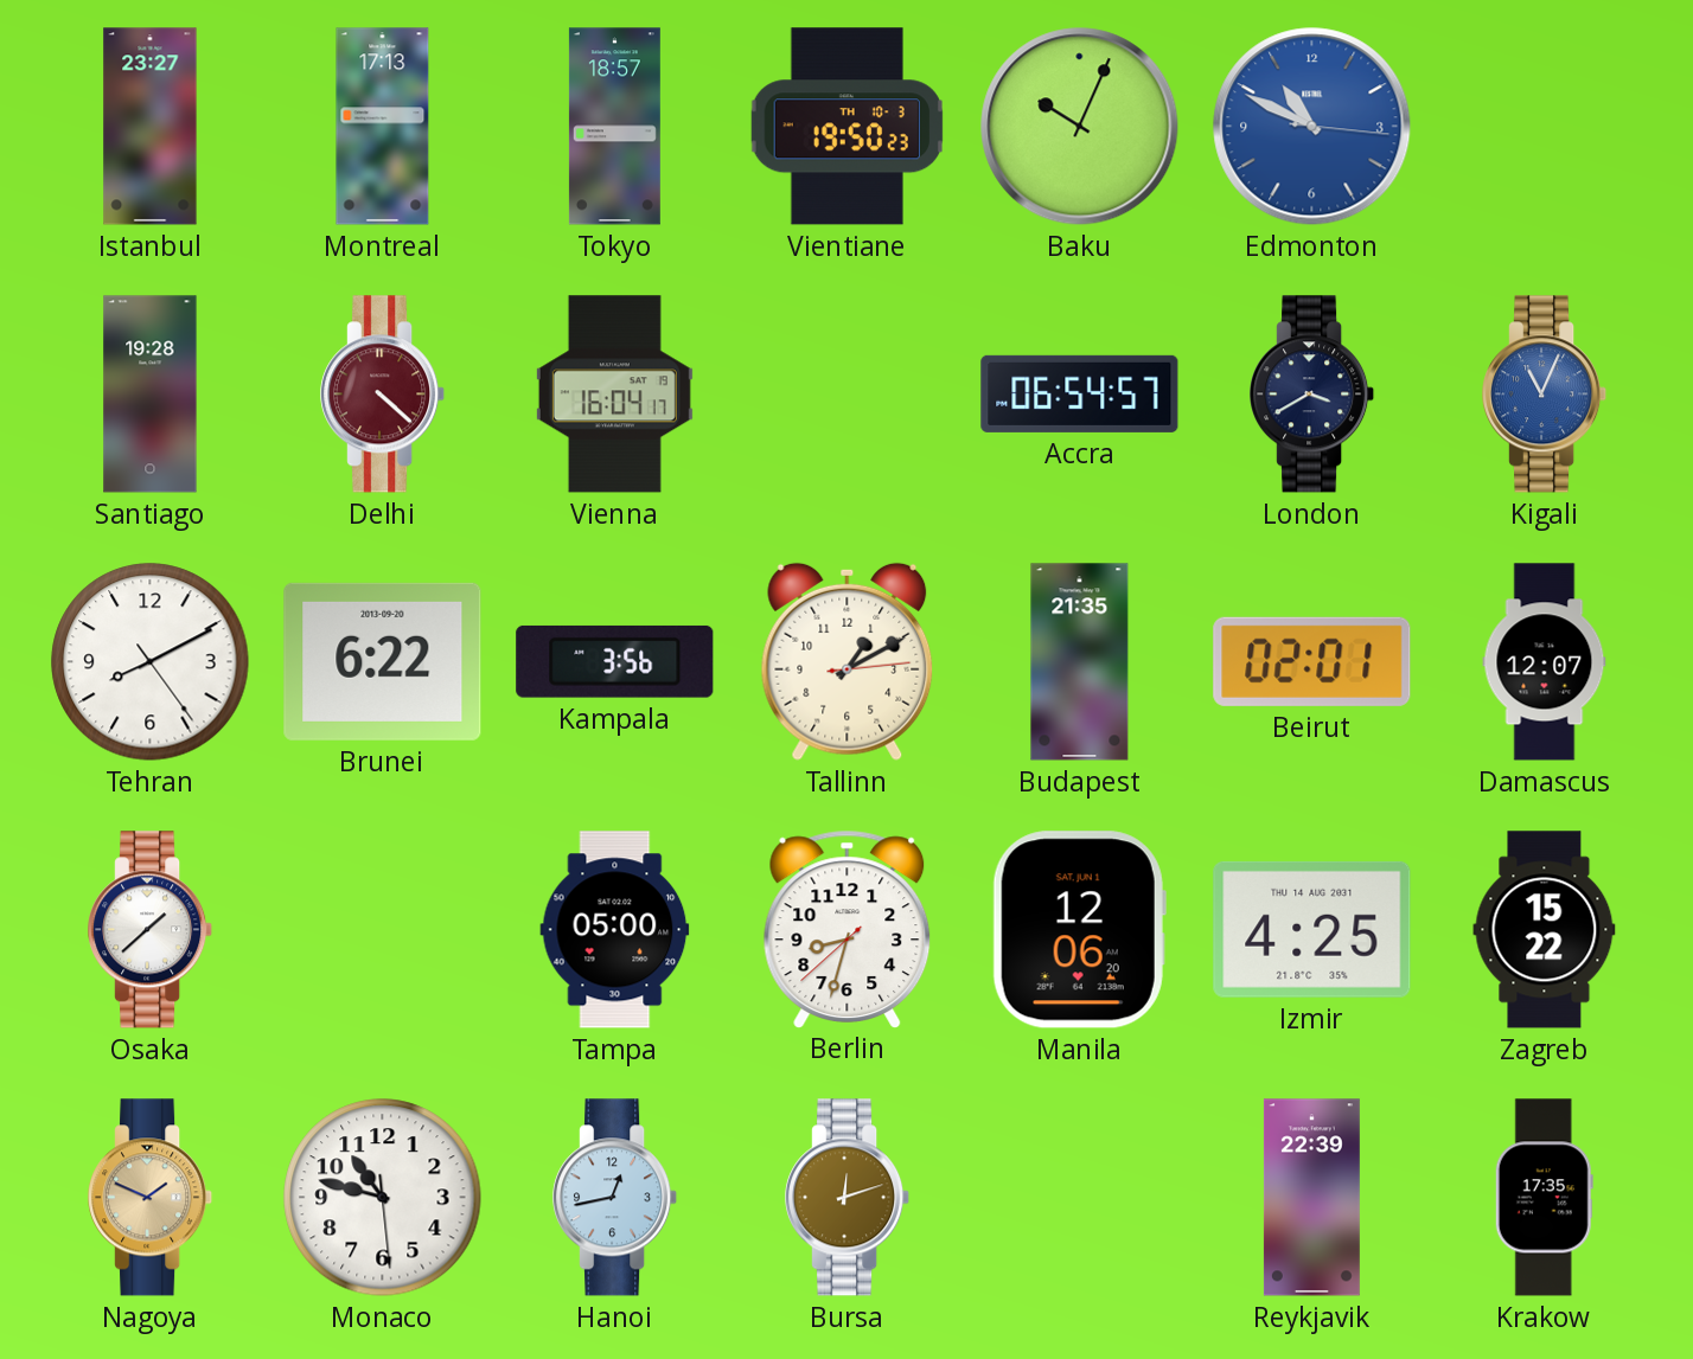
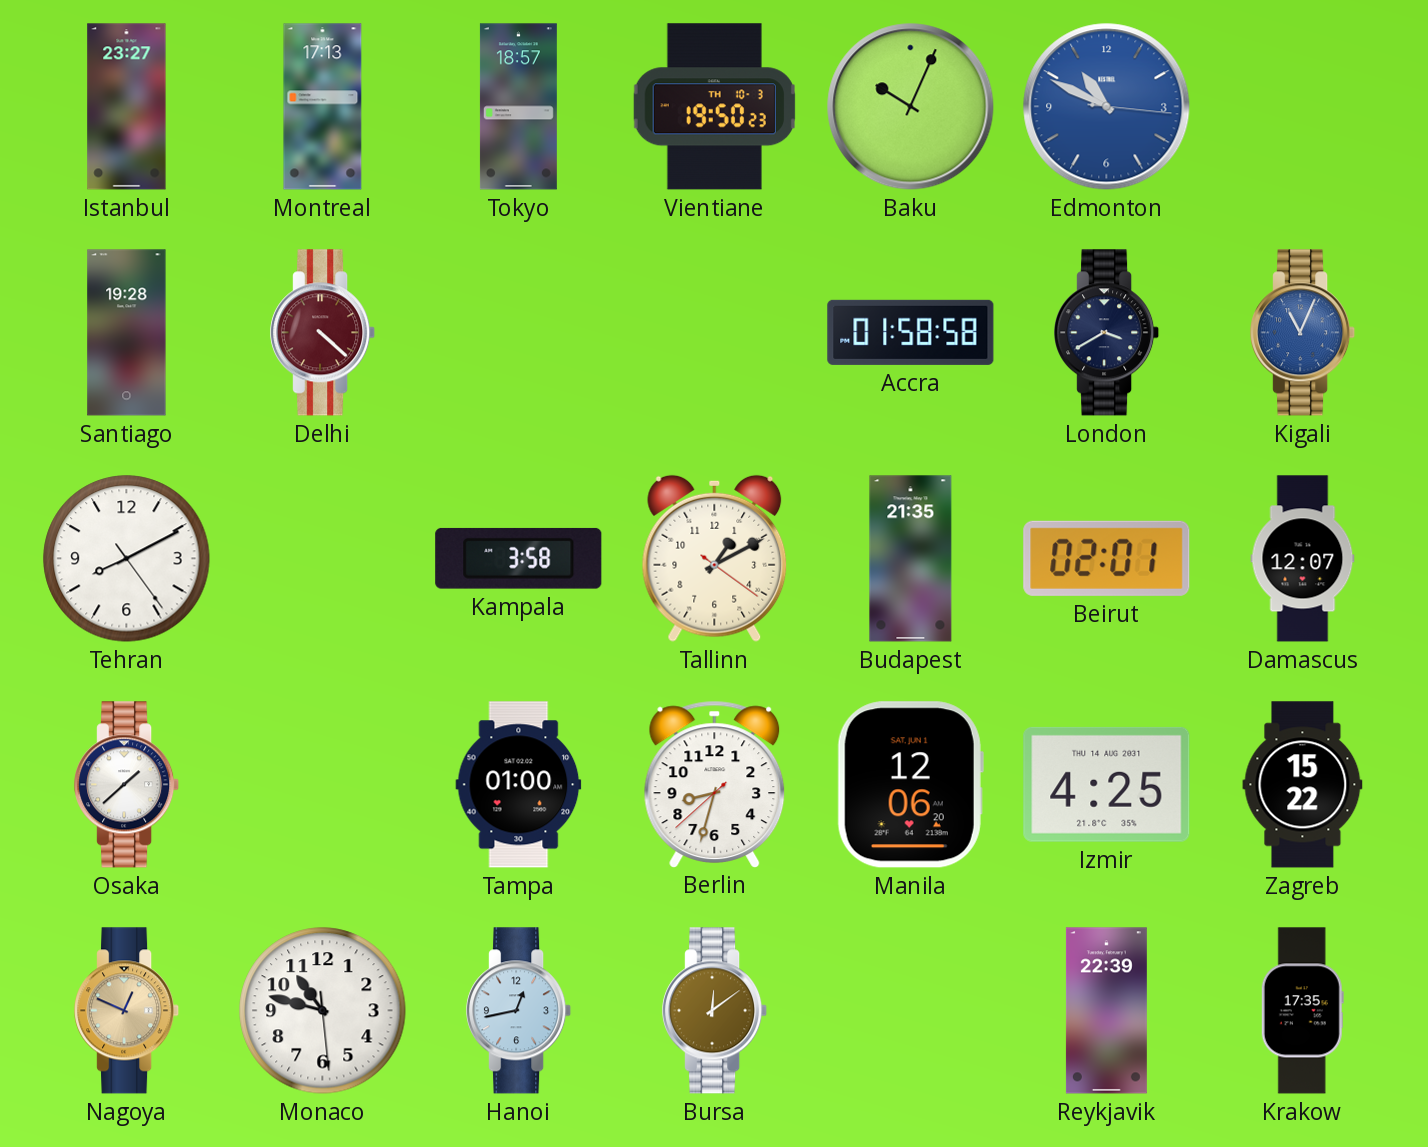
Vienna: 16:04 -> none
Accra: 06:54 -> 01:58
Brunei: 6:22 -> none
Kampala: 3:56 -> 3:58
Tallinn: 1:10:14 -> 1:10:21
Tampa: 05:00 -> 01:00
Nagoya: 1:49 -> 12:49
Bursa: 12:12 -> 12:09
